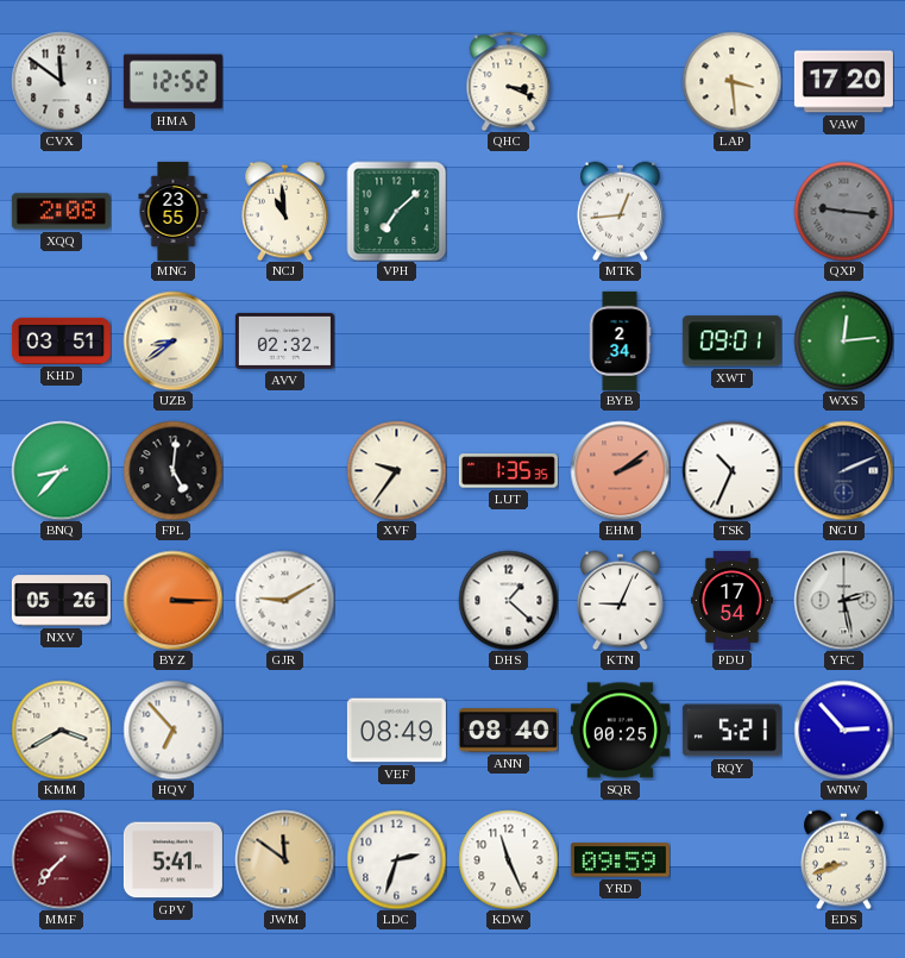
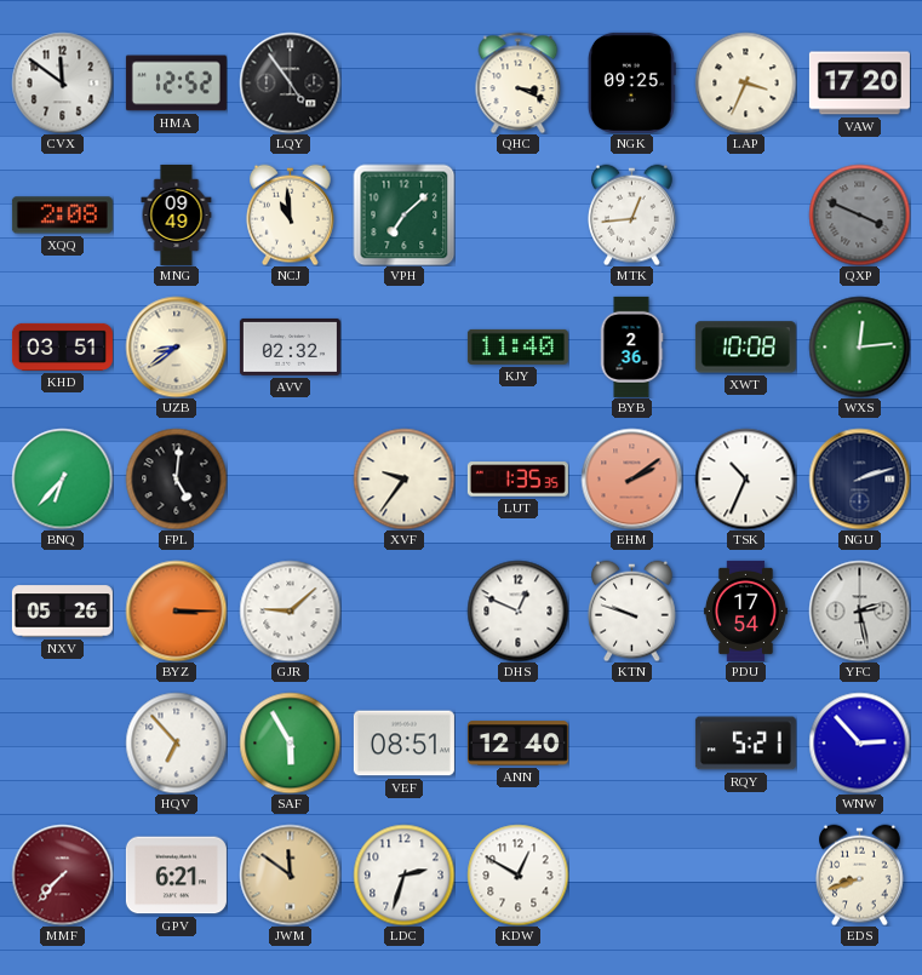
LQY: none -> 4:54
NGK: none -> 09:25
LAP: 3:29 -> 3:34
MNG: 23:55 -> 09:49
QXP: 9:16 -> 3:49
KJY: none -> 11:40
BYB: 2:34 -> 2:36
XWT: 09:01 -> 10:08
BNQ: 8:37 -> 6:37
NGU: 2:11 -> 2:12
GJR: 9:10 -> 9:08
DHS: 1:22 -> 12:49
KTN: 9:04 -> 9:48
KMM: 3:40 -> none
SAF: none -> 5:55
VEF: 08:49 -> 08:51
ANN: 08:40 -> 12:40
SQR: 00:25 -> none
GPV: 5:41 -> 6:21
KDW: 11:26 -> 12:50
YRD: 09:59 -> none
